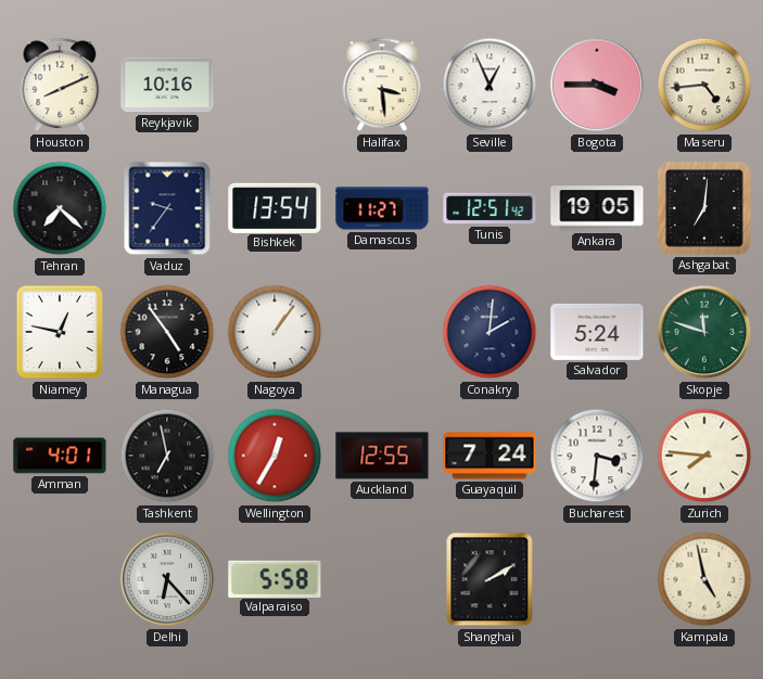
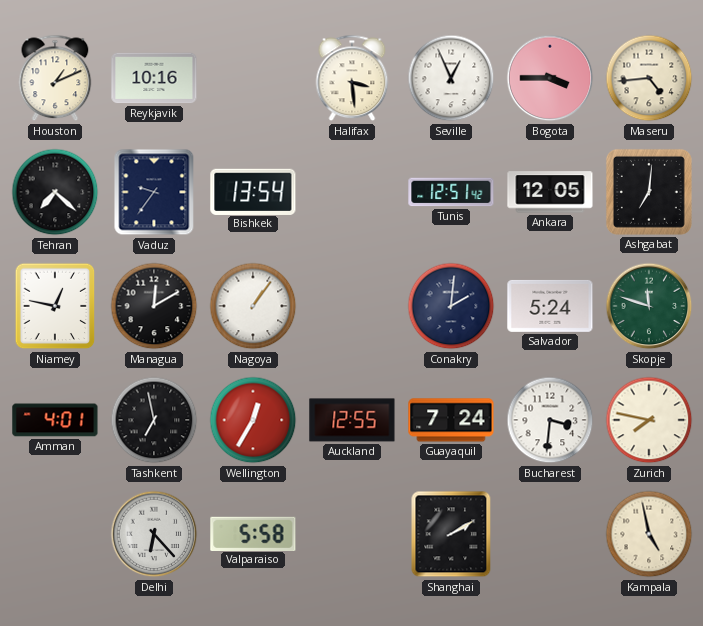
Houston: 8:11 -> 1:11
Damascus: 11:27 -> none
Ankara: 19:05 -> 12:05
Managua: 4:54 -> 12:10
Zurich: 7:46 -> 7:47
